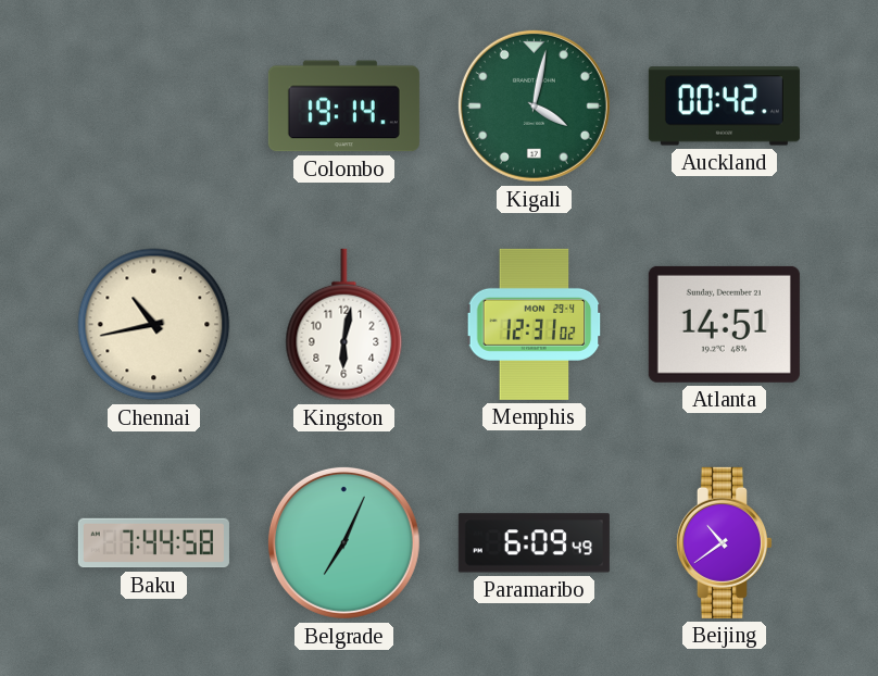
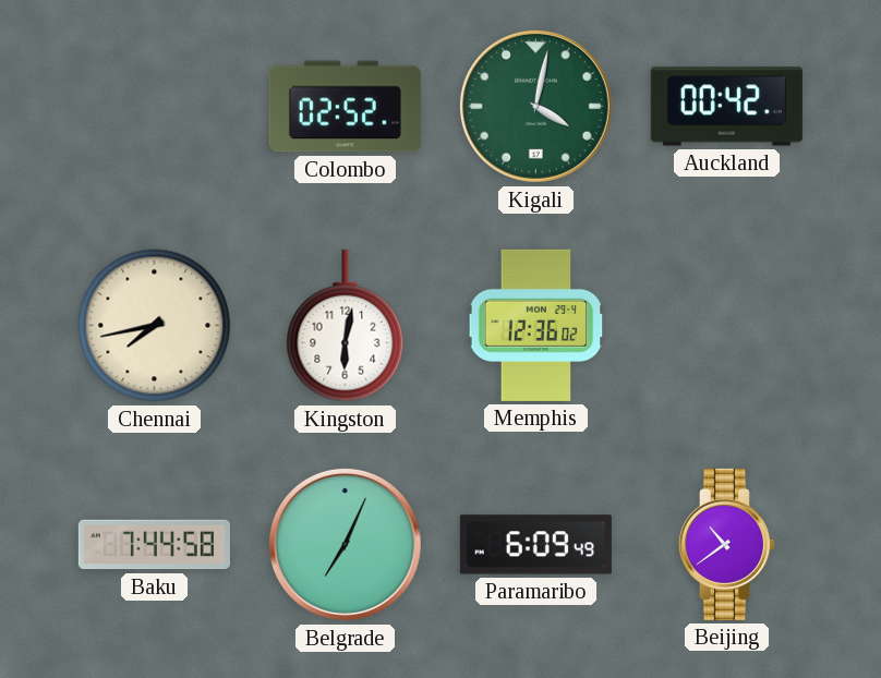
Colombo: 19:14 -> 02:52
Chennai: 10:43 -> 7:43
Memphis: 12:31 -> 12:36
Atlanta: 14:51 -> none
